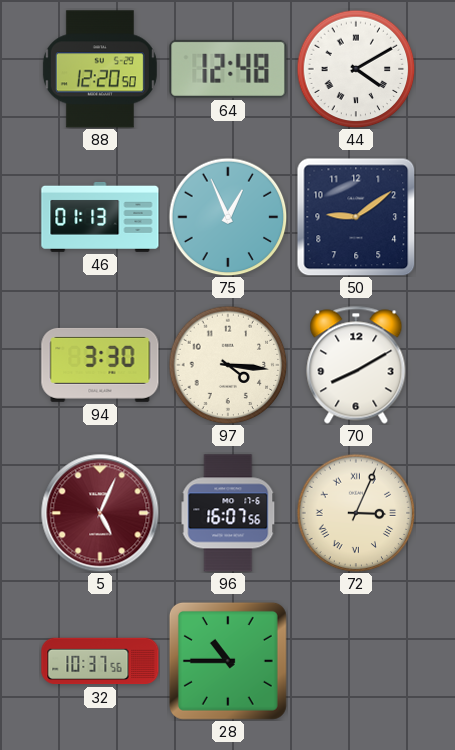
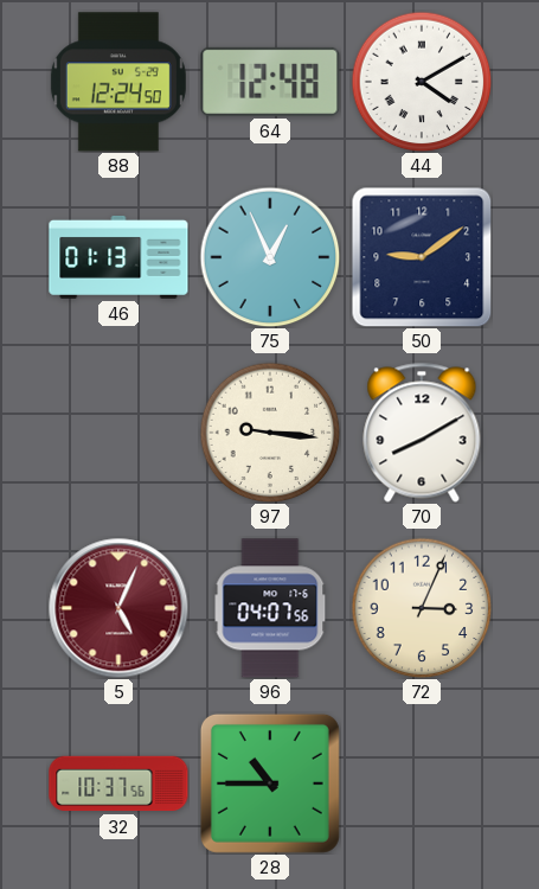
88: 12:20 -> 12:24
94: 3:30 -> none
97: 4:16 -> 9:16
96: 16:07 -> 04:07
72 numerals: Roman -> Arabic
